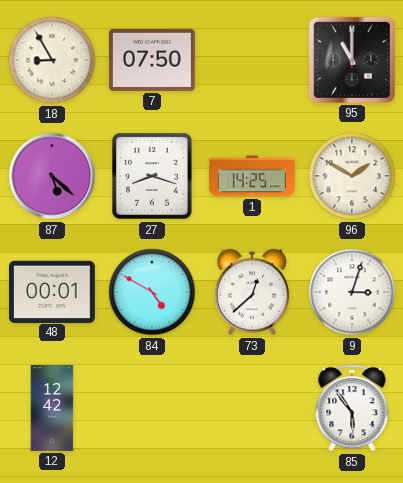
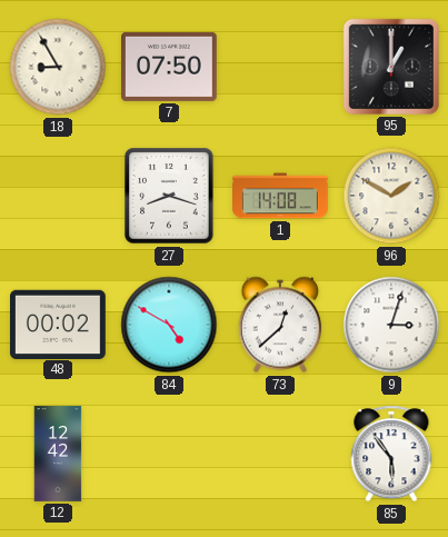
95: 11:00 -> 1:00
87: 5:22 -> none
1: 14:25 -> 14:08
48: 00:01 -> 00:02
